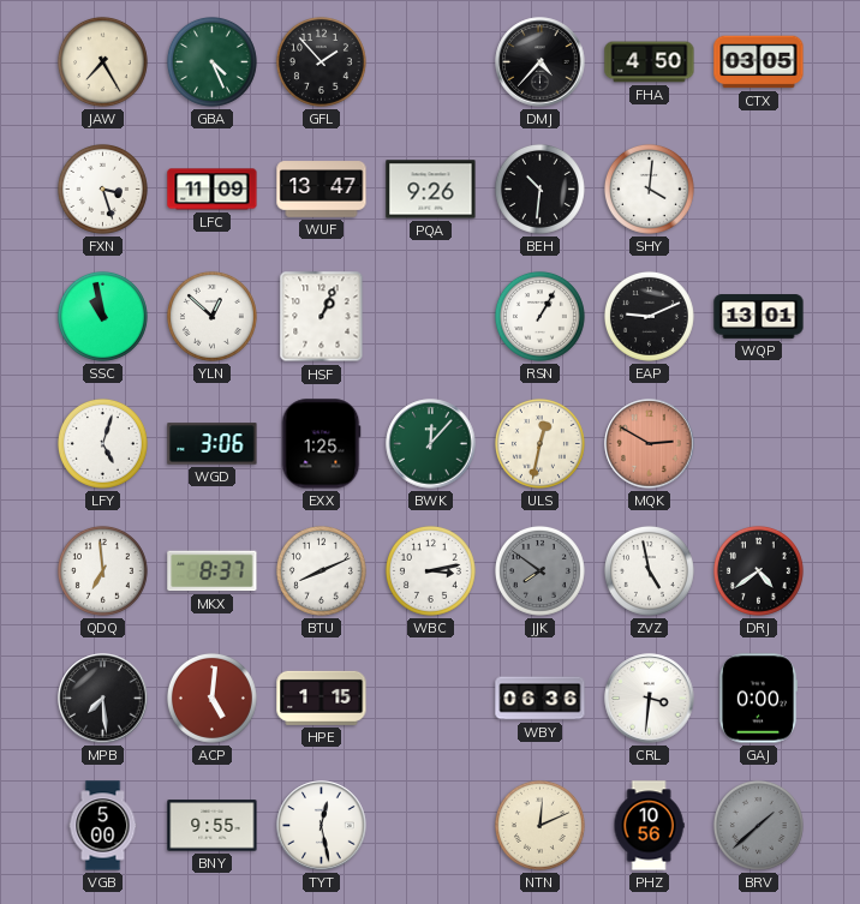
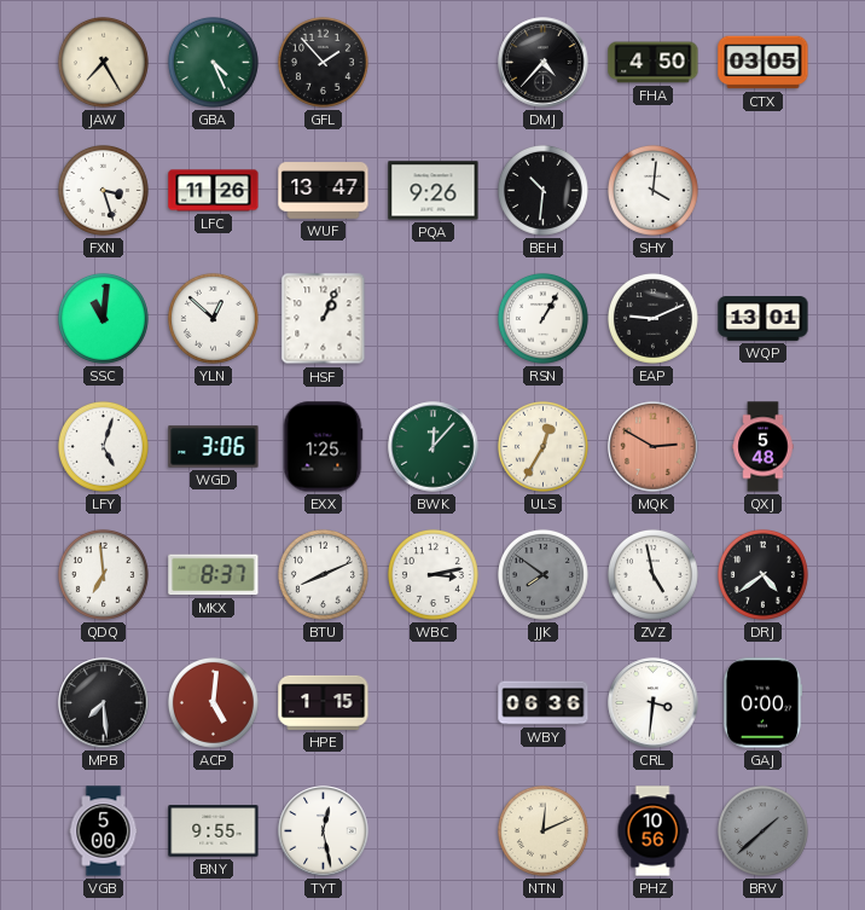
LFC: 11:09 -> 11:26
SSC: 10:58 -> 11:01
ULS: 12:32 -> 12:35
QXJ: none -> 5:48
